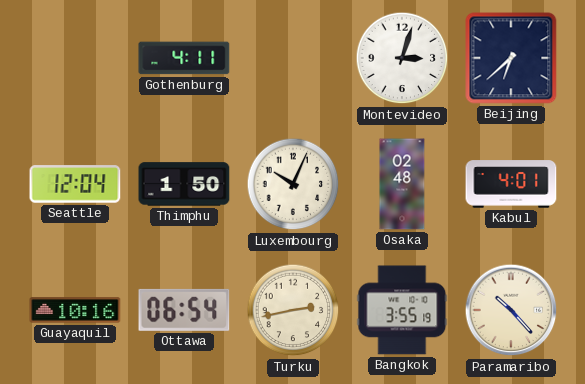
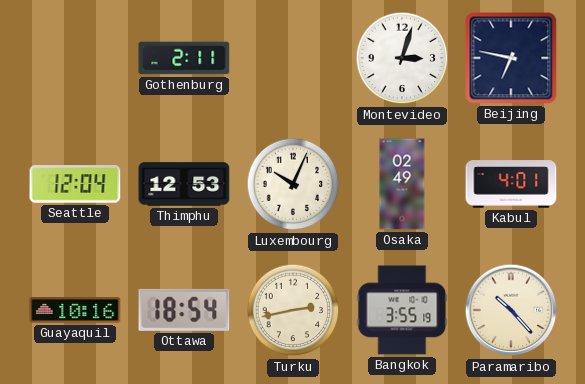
Gothenburg: 4:11 -> 2:11
Beijing: 6:38 -> 6:47
Thimphu: 1:50 -> 12:53
Osaka: 02:48 -> 02:49
Ottawa: 06:54 -> 18:54
